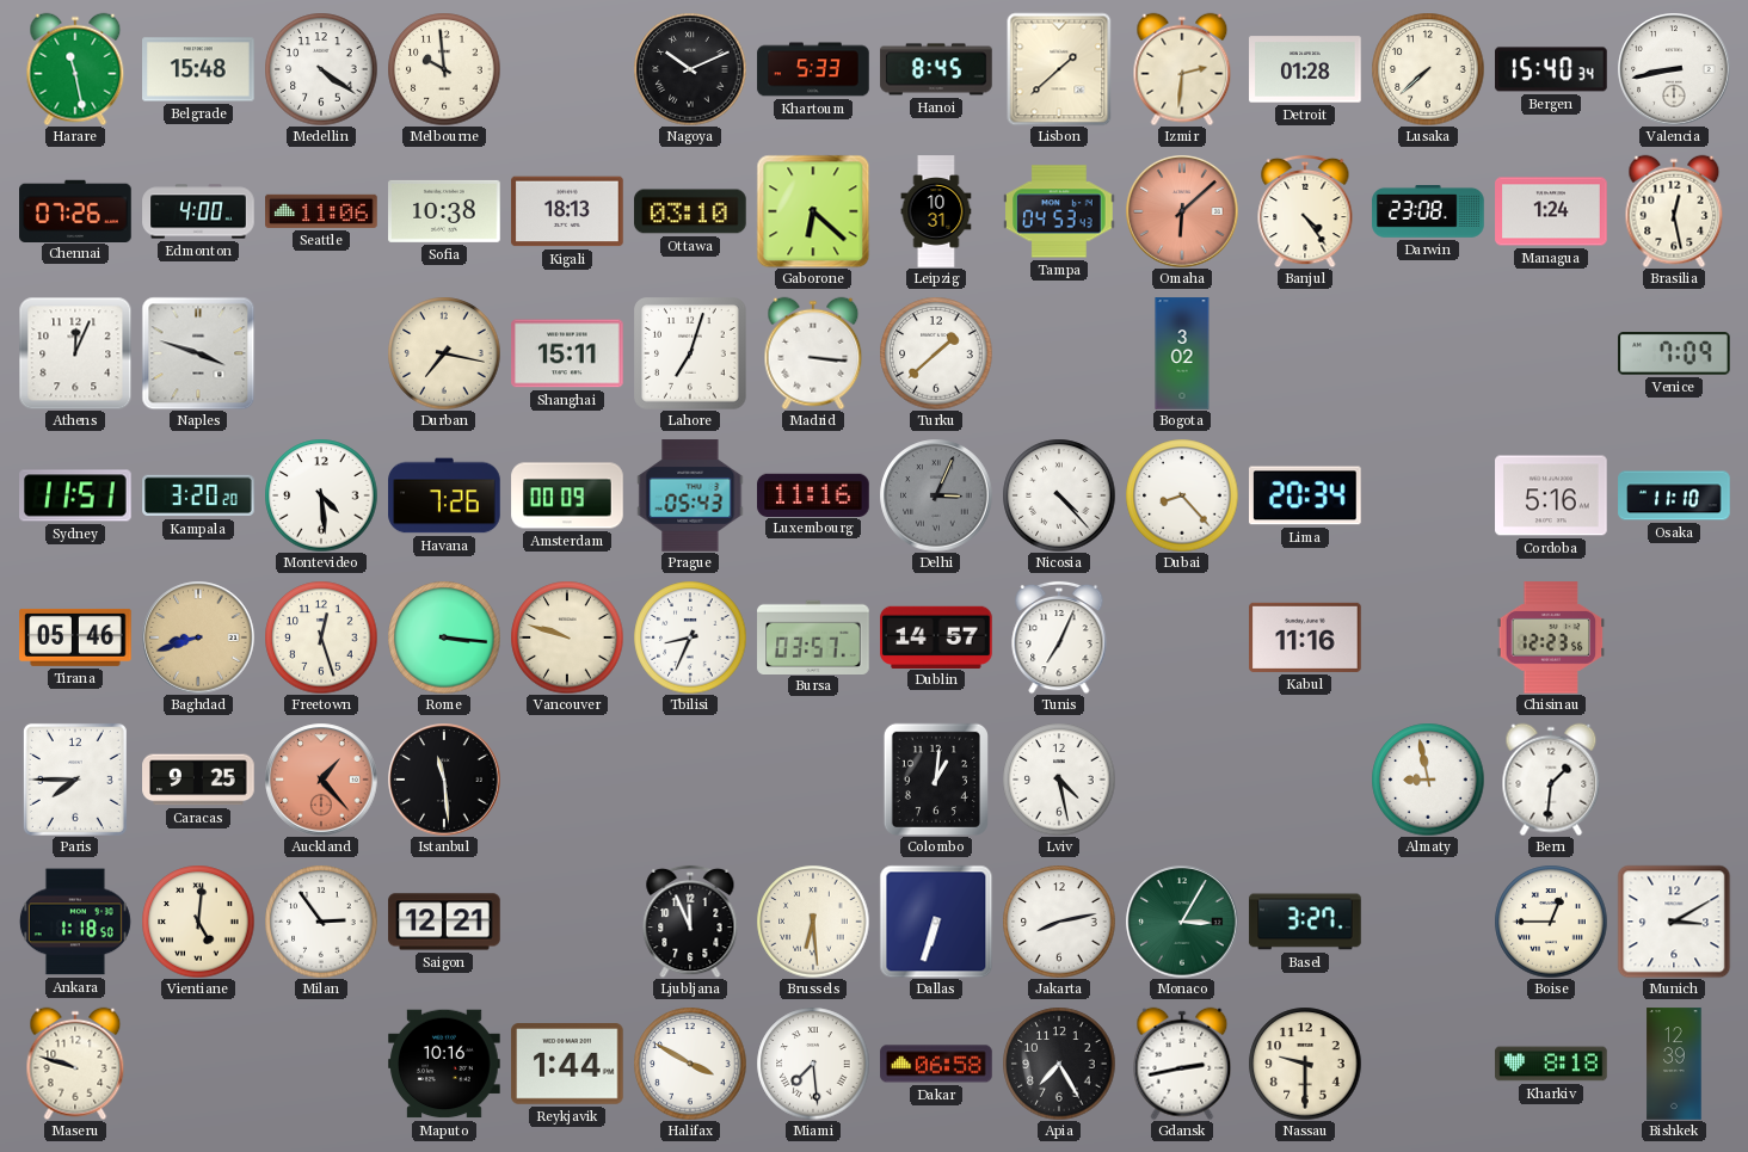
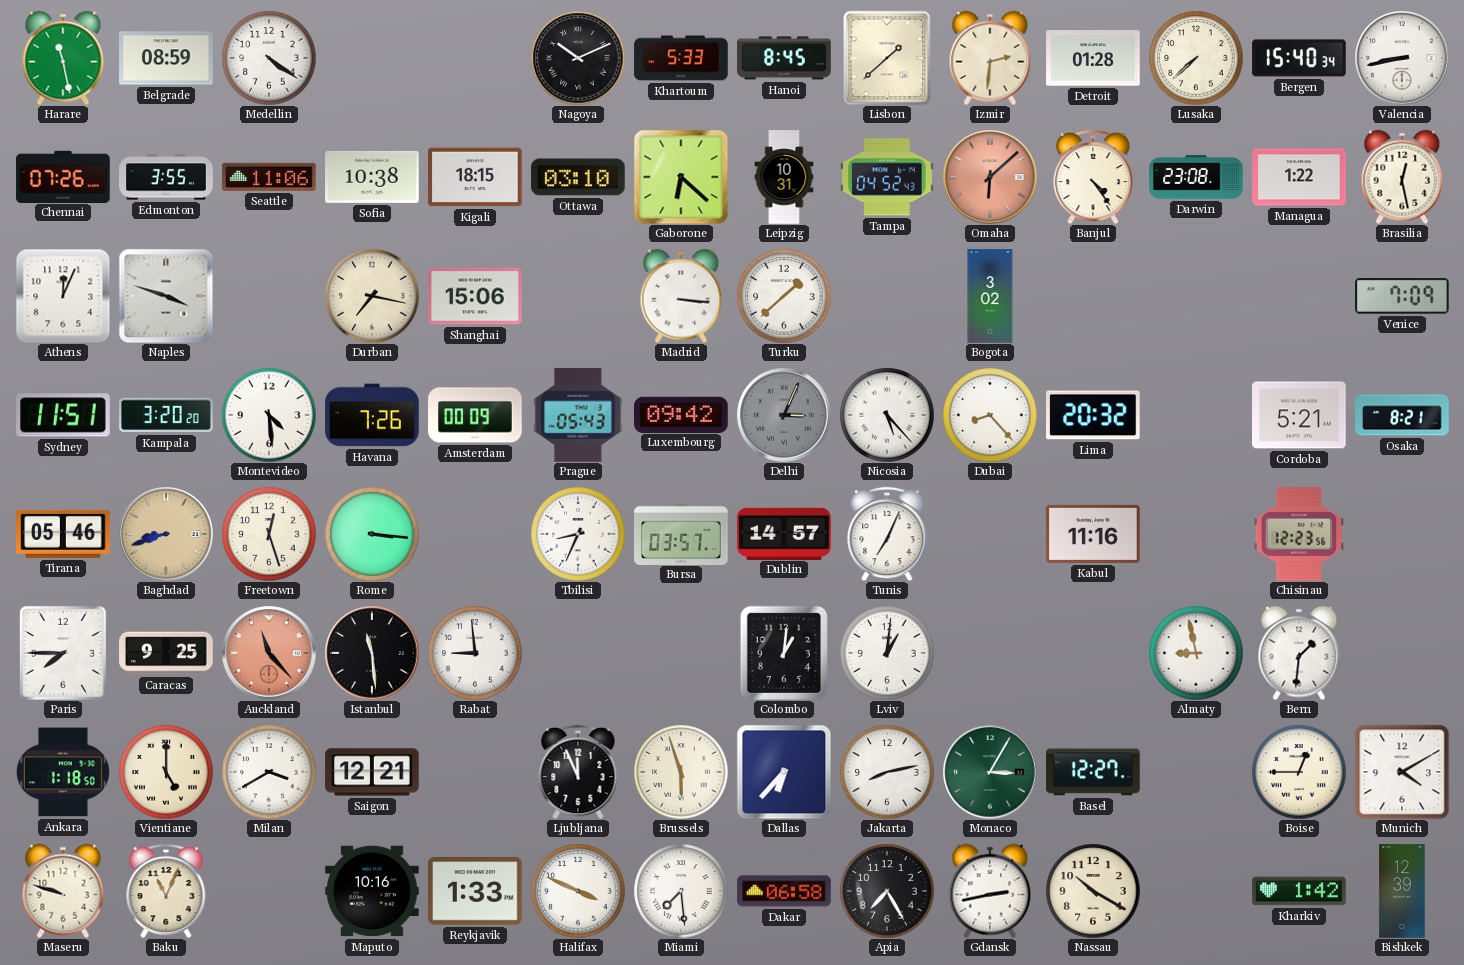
Belgrade: 15:48 -> 08:59
Melbourne: 9:59 -> none
Edmonton: 4:00 -> 3:55
Kigali: 18:13 -> 18:15
Tampa: 04:53 -> 04:52
Managua: 1:24 -> 1:22
Shanghai: 15:11 -> 15:06
Lahore: 7:03 -> none
Luxembourg: 11:16 -> 09:42
Nicosia: 4:23 -> 5:23
Lima: 20:34 -> 20:32
Cordoba: 5:16 -> 5:21
Osaka: 11:10 -> 8:21
Vancouver: 9:48 -> none
Auckland: 1:23 -> 11:23
Rabat: none -> 8:59
Lviv: 4:28 -> 1:01
Vientiane: 5:01 -> 5:00
Milan: 2:54 -> 3:40
Brussels: 6:29 -> 5:57
Dallas: 6:33 -> 6:37
Basel: 3:27 -> 12:27
Munich: 3:10 -> 4:10
Baku: none -> 11:04
Reykjavik: 1:44 -> 1:33
Halifax: 3:50 -> 3:49
Nassau: 9:30 -> 10:20
Kharkiv: 8:18 -> 1:42
